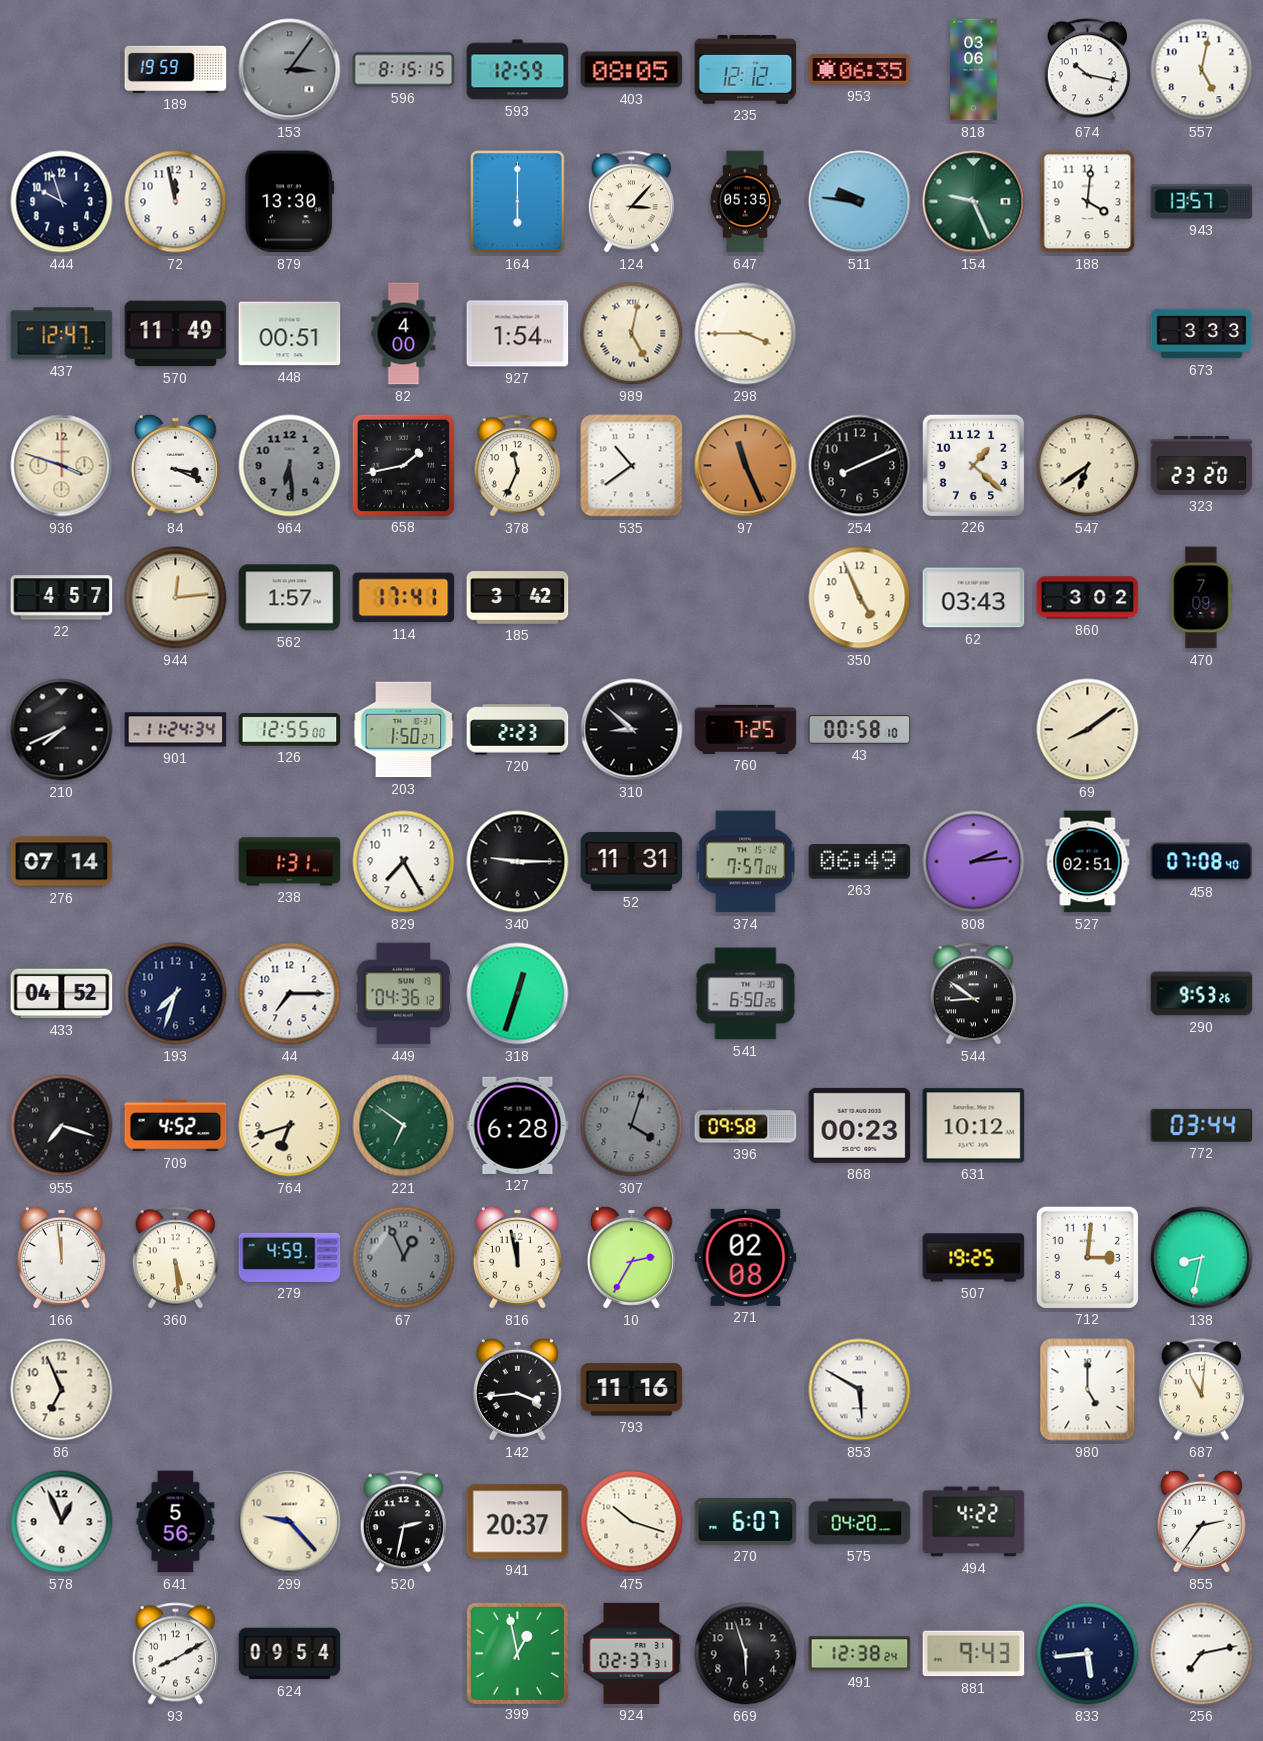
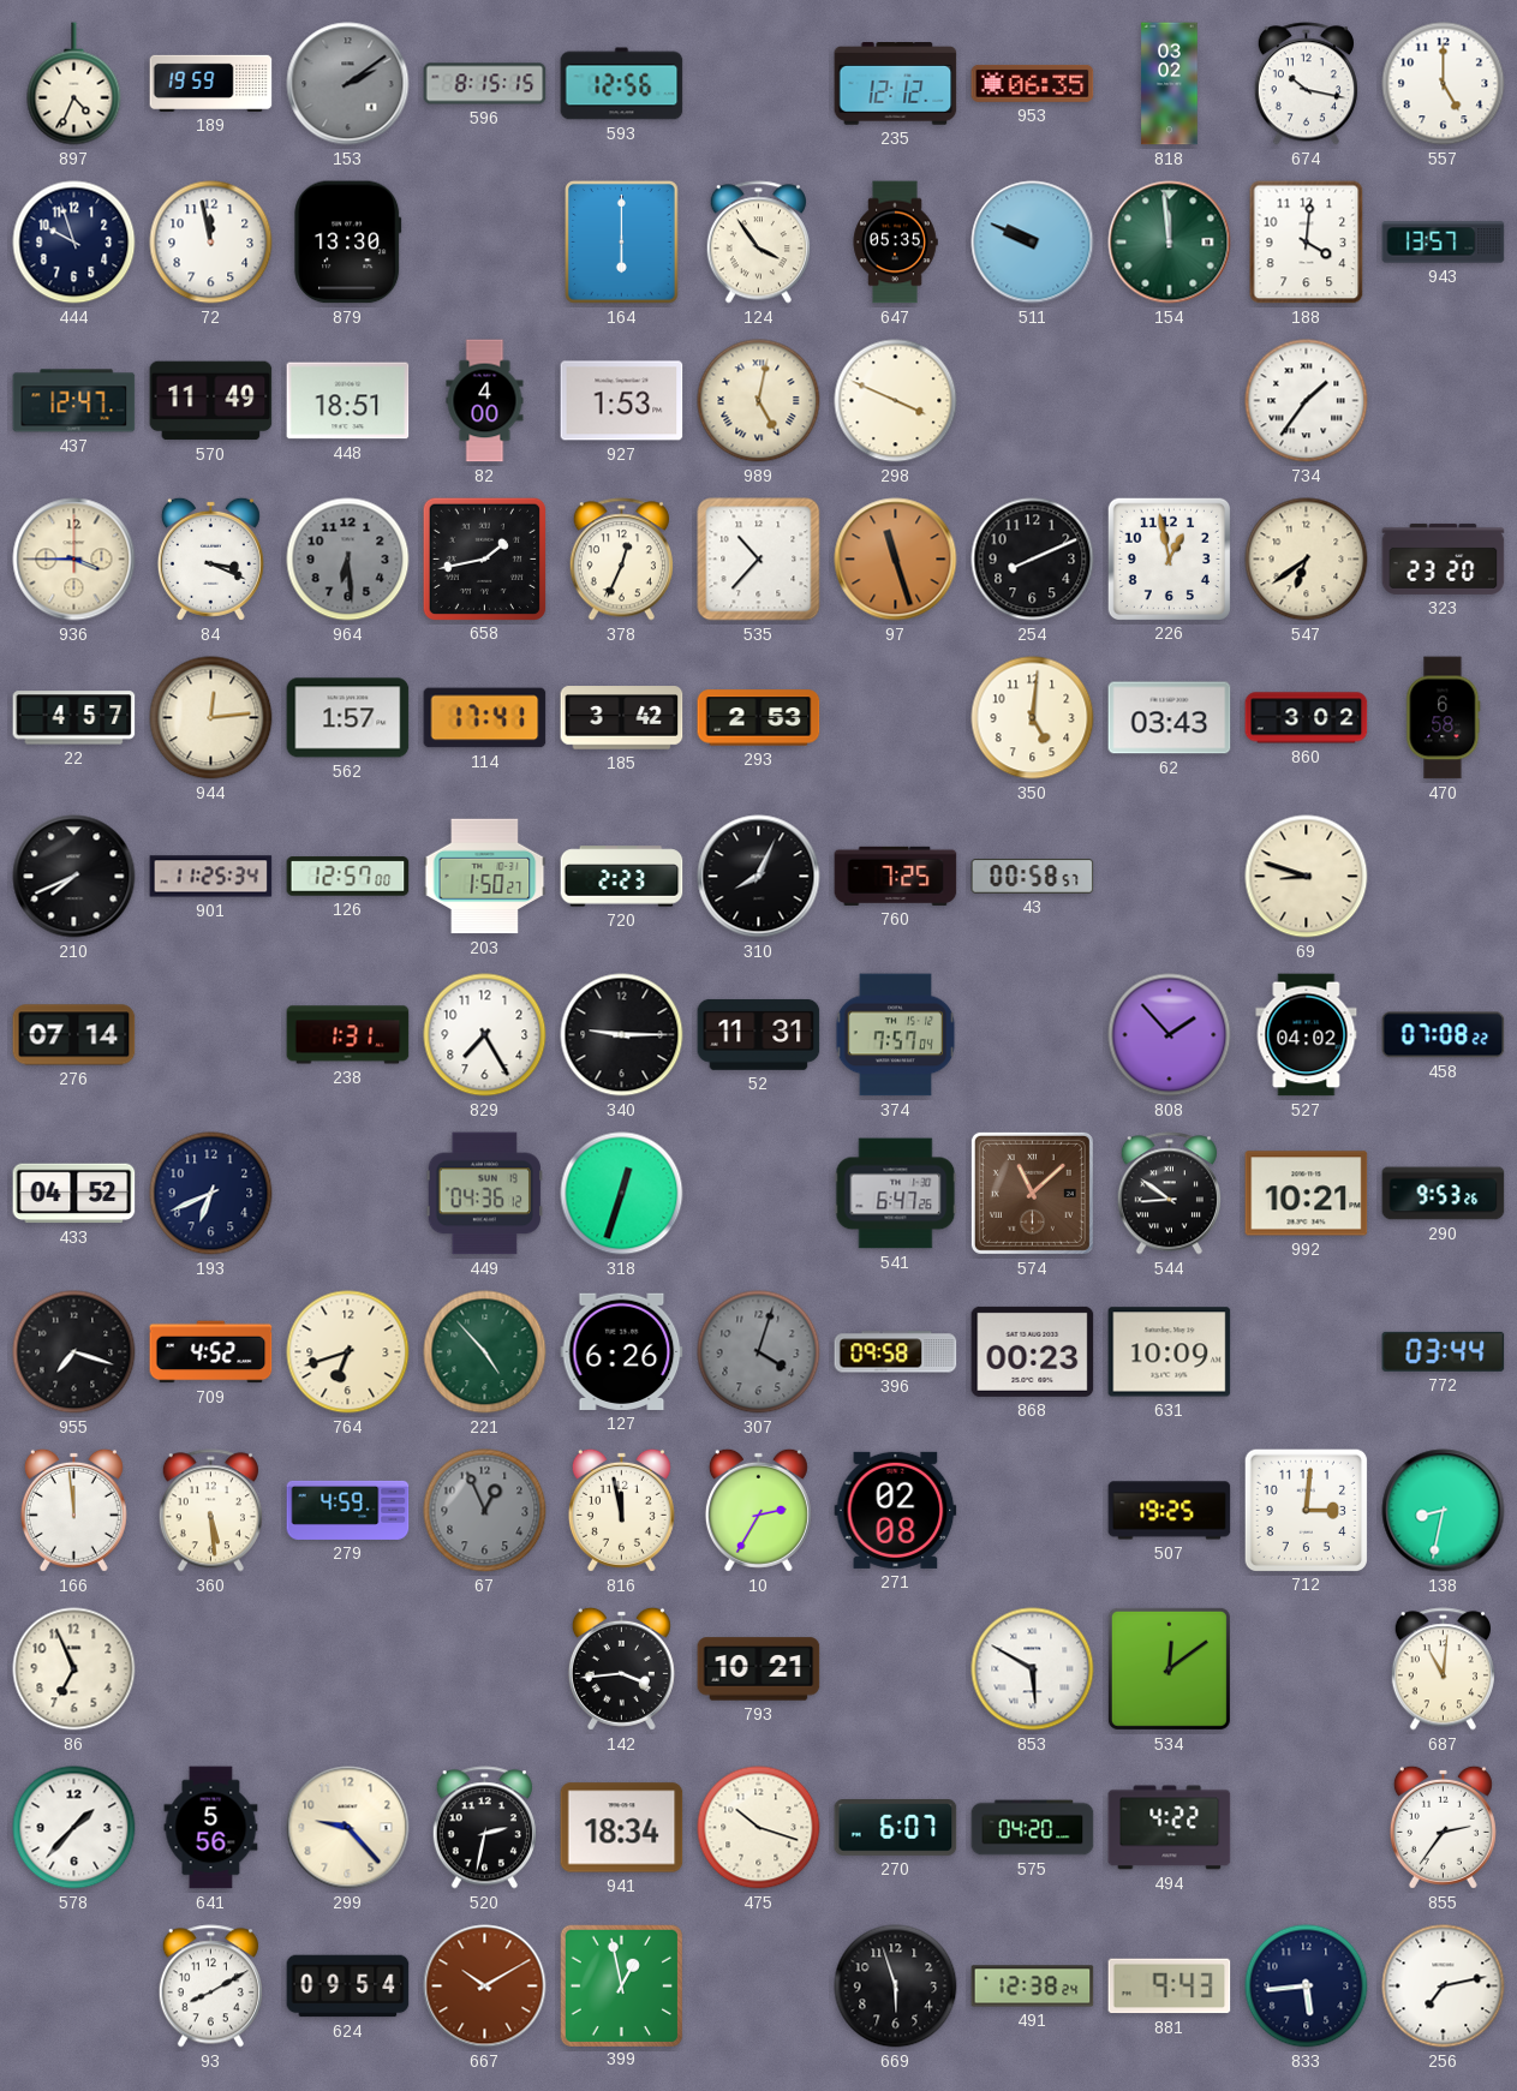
897: none -> 4:34
153: 3:06 -> 2:09
593: 12:59 -> 12:56
403: 08:05 -> none
818: 03:06 -> 03:02
557: 5:02 -> 5:00
124: 3:07 -> 3:54
511: 9:46 -> 9:49
154: 9:26 -> 11:59
448: 00:51 -> 18:51
927: 1:54 -> 1:53
298: 3:45 -> 3:49
734: none -> 1:36
673: 3:33 -> none
936: 3:48 -> 3:45
378: 11:34 -> 12:34
535: 10:39 -> 10:37
97: 11:26 -> 11:27
226: 1:22 -> 12:58
293: none -> 2:53
350: 4:56 -> 5:01
470: 7:09 -> 6:58
901: 11:24 -> 11:25
126: 12:55 -> 12:57
310: 8:52 -> 8:04
43: 00:58:10 -> 00:58:57
69: 8:09 -> 8:48
263: 06:49 -> none
808: 2:14 -> 1:53
527: 02:51 -> 04:02
458: 07:08:40 -> 07:08:22
193: 7:33 -> 6:41
44: 7:15 -> none
541: 6:50 -> 6:47
574: none -> 11:08
992: none -> 10:21
221: 6:51 -> 4:53
127: 6:28 -> 6:26
631: 10:12 -> 10:09
793: 11:16 -> 10:21
534: none -> 12:09
980: 5:00 -> none
578: 12:56 -> 1:37
941: 20:37 -> 18:34
667: none -> 10:10
924: 02:37 -> none
